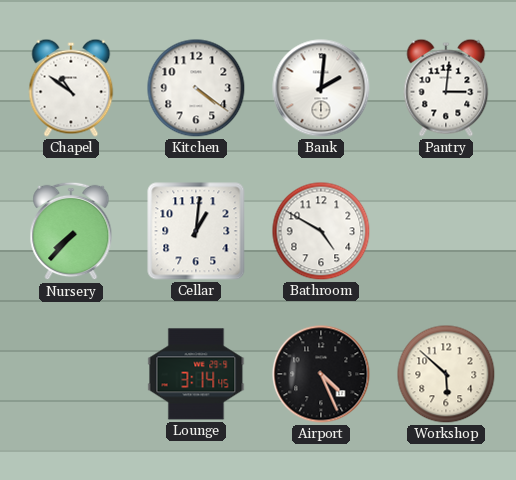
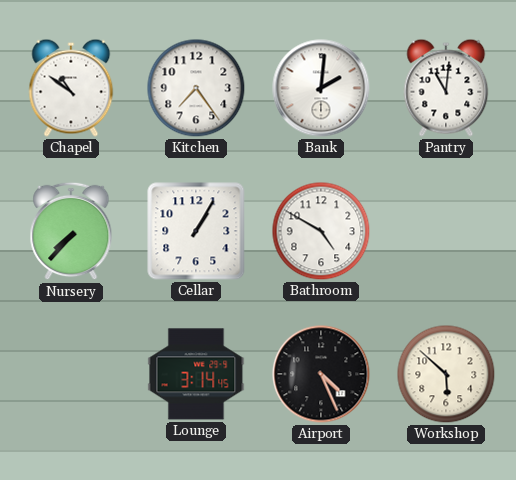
Kitchen: 4:21 -> 7:24
Pantry: 3:01 -> 11:01
Cellar: 1:01 -> 1:05
